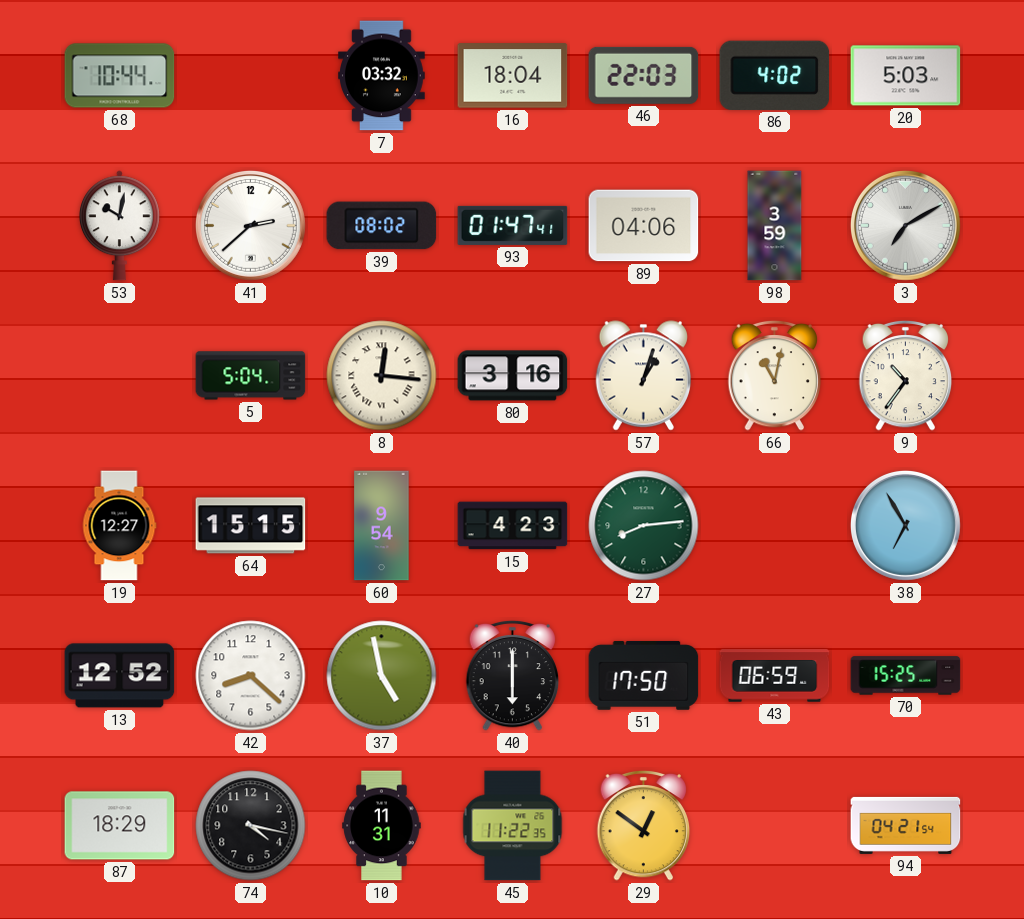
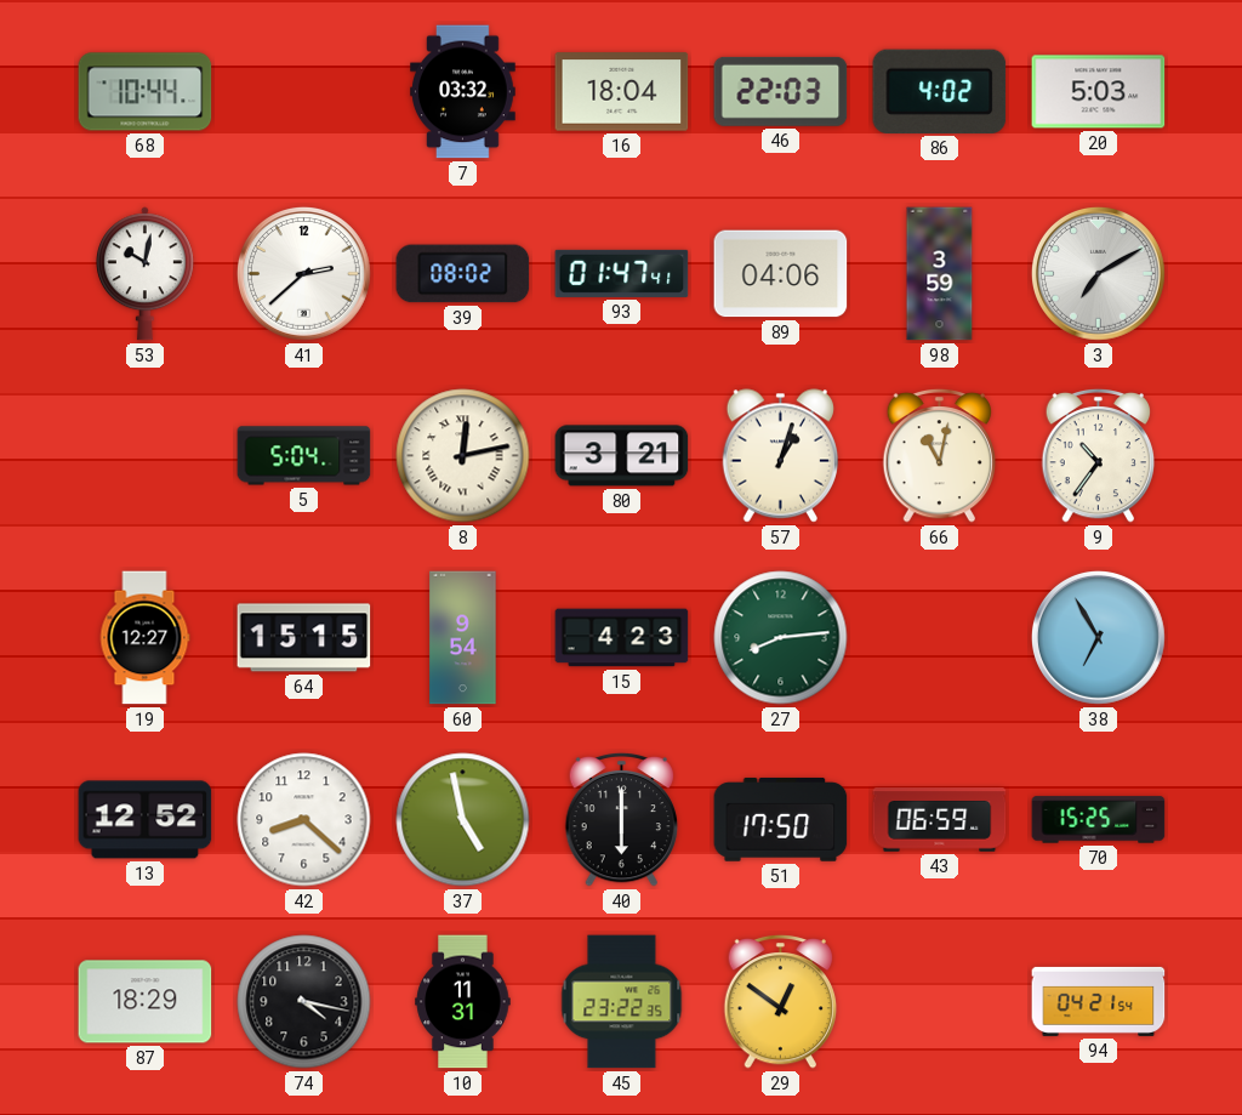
8: 12:16 -> 12:13
80: 3:16 -> 3:21
45: 11:22 -> 23:22
